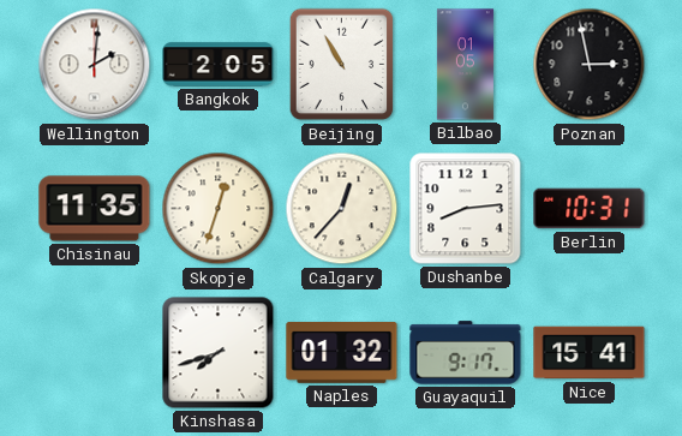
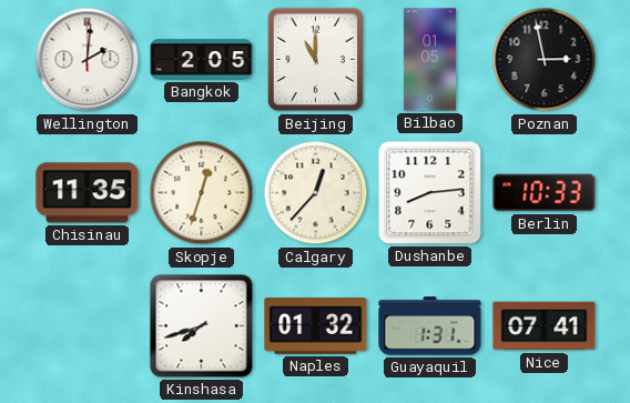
Beijing: 10:55 -> 11:00
Berlin: 10:31 -> 10:33
Guayaquil: 9:17 -> 1:31
Nice: 15:41 -> 07:41
